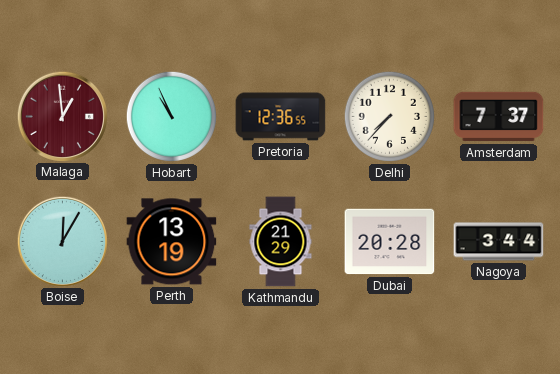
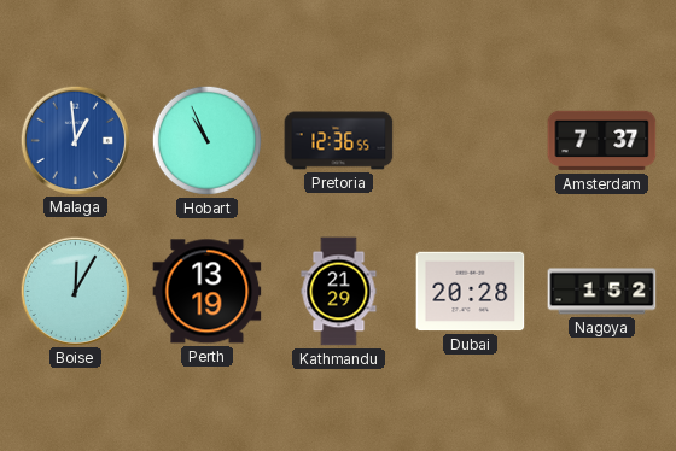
Malaga dial: burgundy -> blue
Delhi: 7:37 -> none
Nagoya: 3:44 -> 1:52
